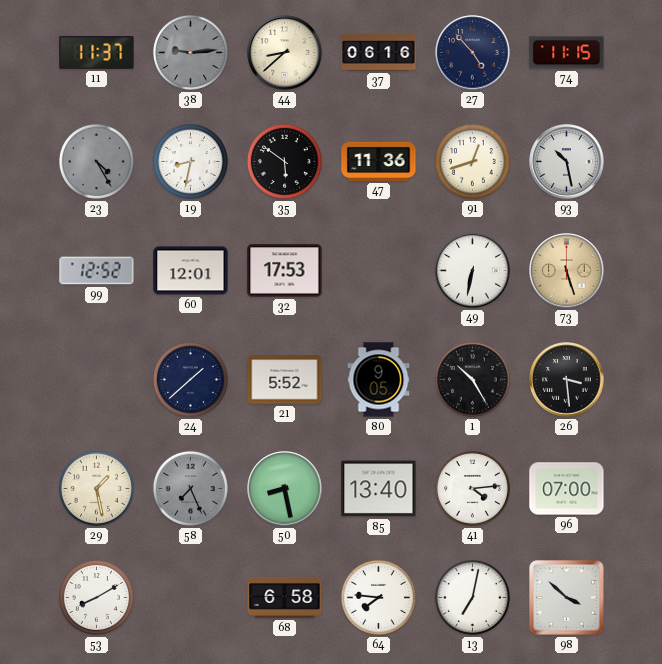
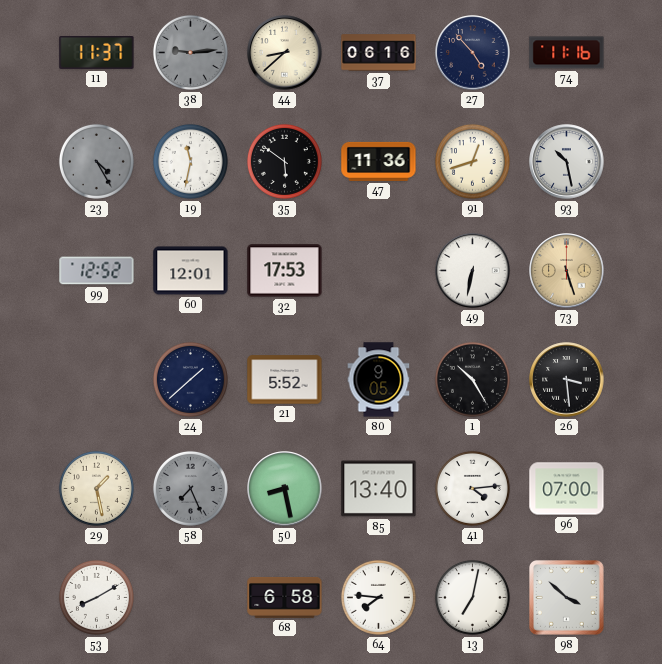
74: 11:15 -> 11:16
19: 8:32 -> 11:32
